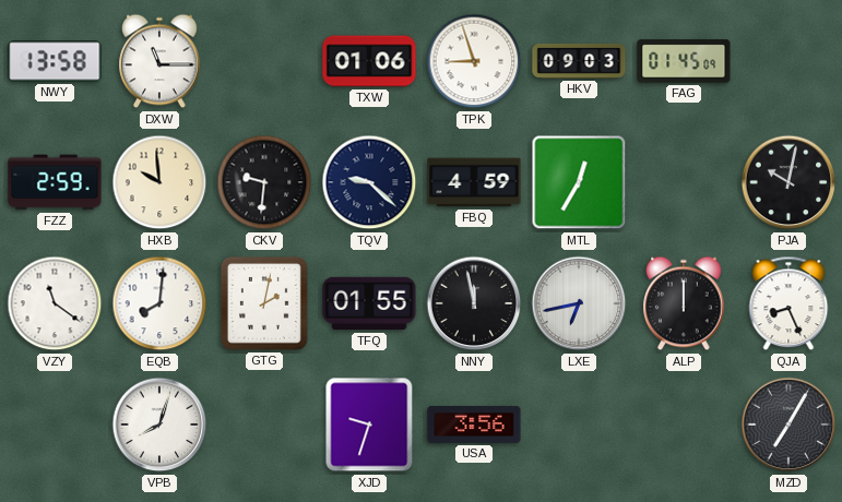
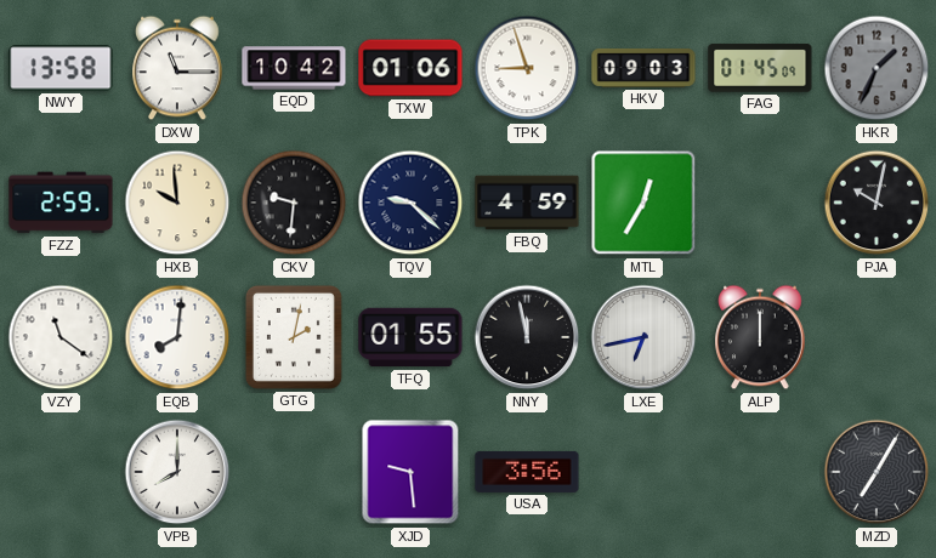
EQD: none -> 10:42
HKR: none -> 1:34
QJA: 8:26 -> none
VPB: 8:03 -> 8:00
XJD: 9:33 -> 9:29
